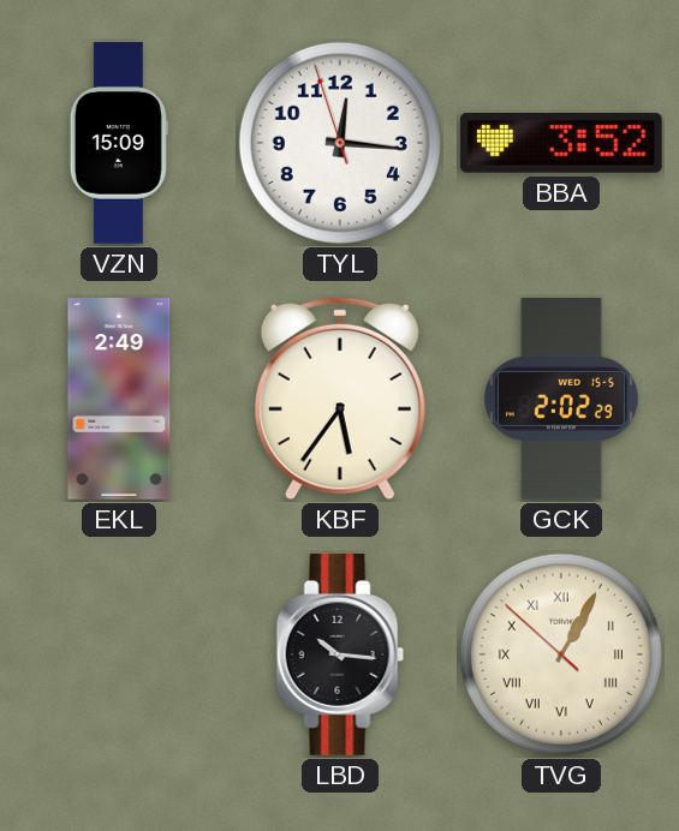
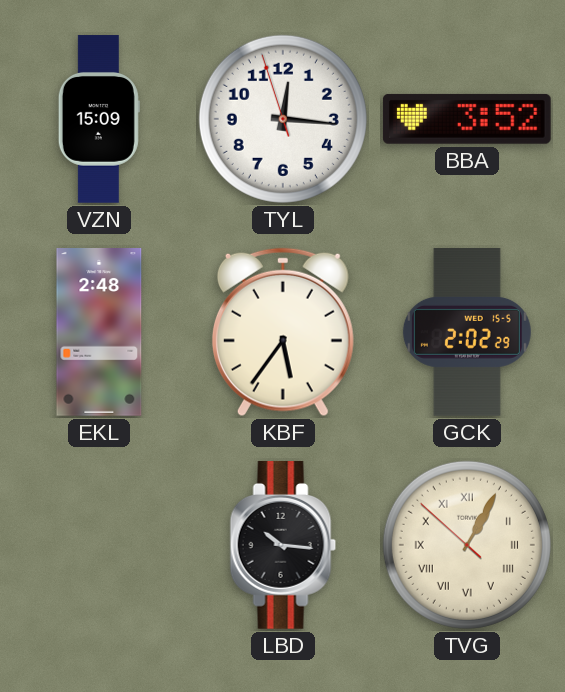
EKL: 2:49 -> 2:48
